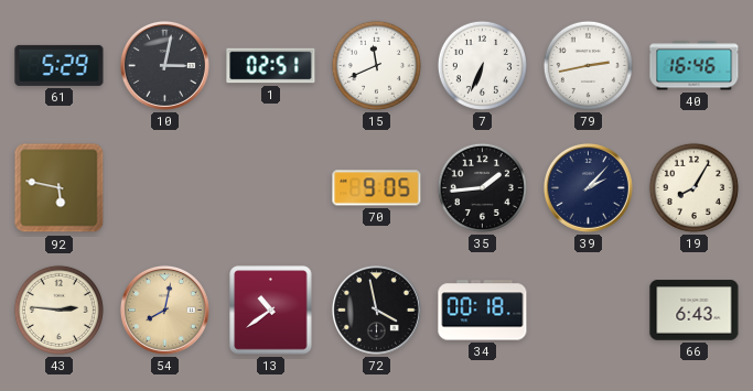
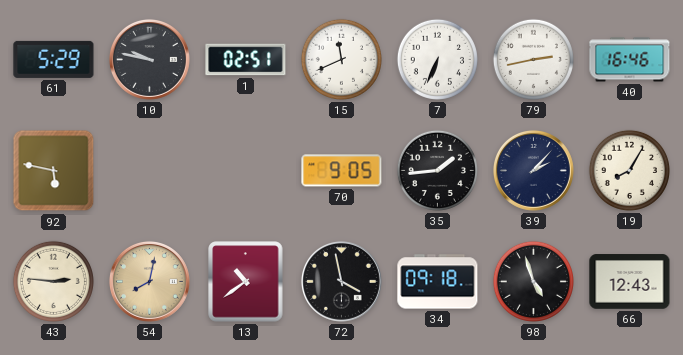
10: 3:02 -> 9:47
34: 00:18 -> 09:18
98: none -> 4:57
66: 6:43 -> 12:43
